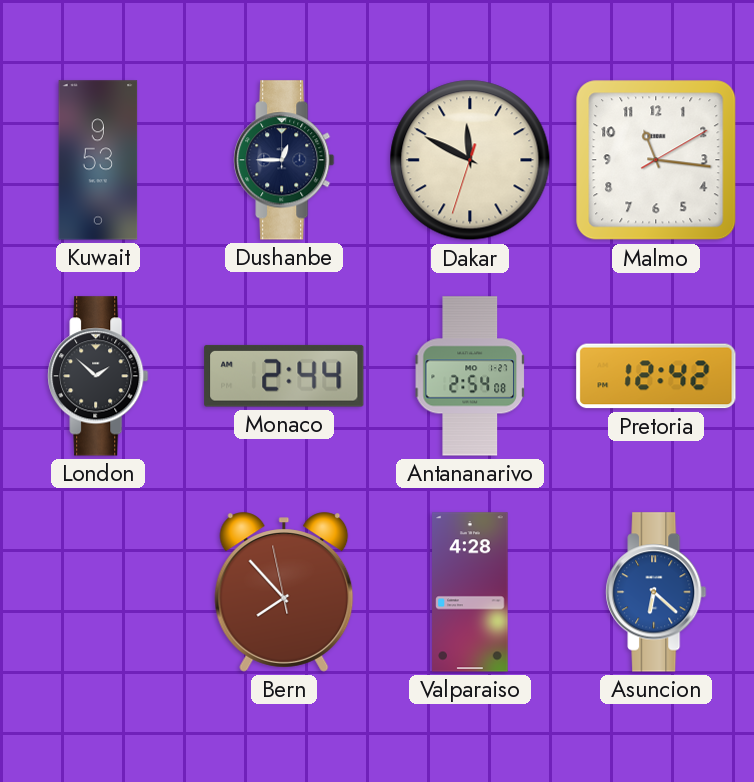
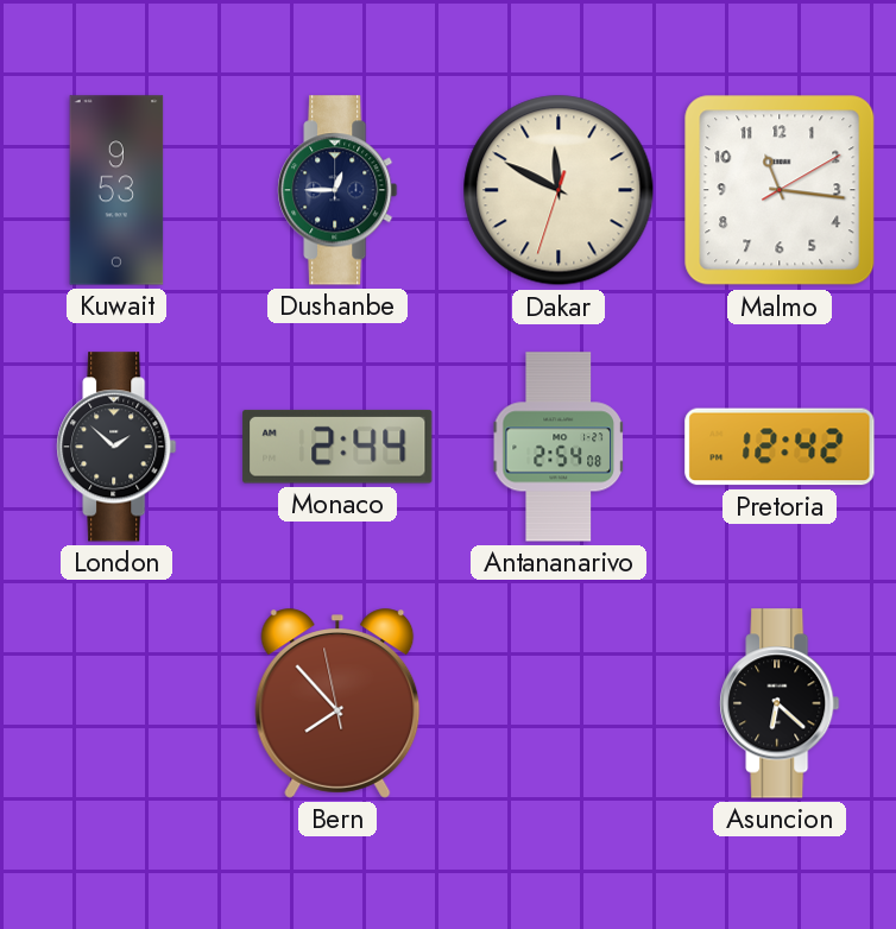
Valparaiso: 4:28 -> none
Asuncion dial: blue -> black
